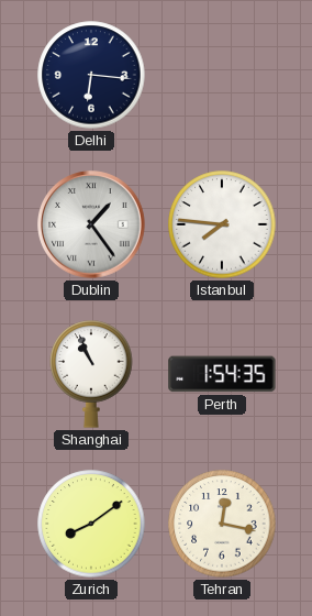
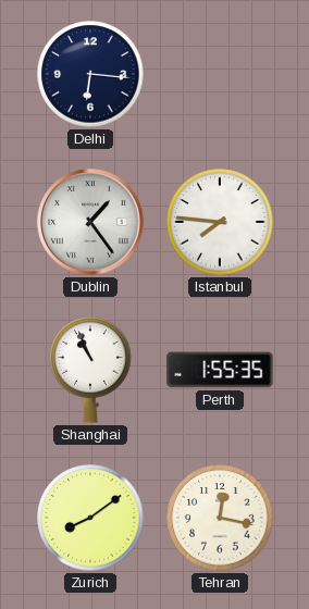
Perth: 1:54 -> 1:55
